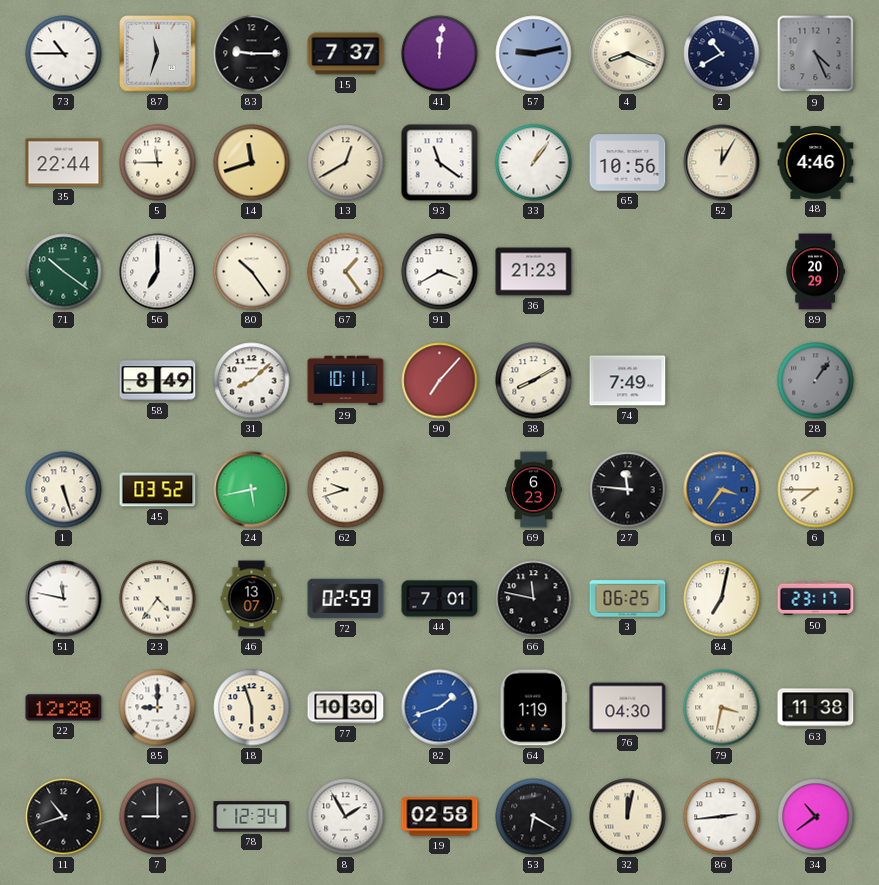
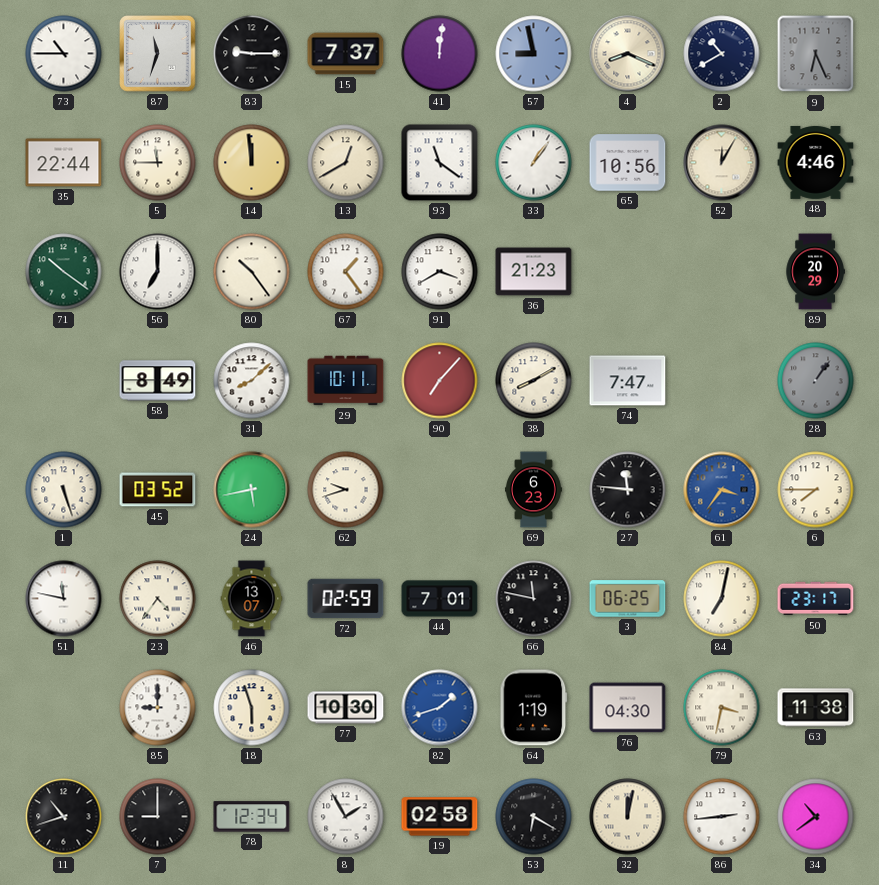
57: 9:13 -> 8:58
9: 4:26 -> 6:26
14: 11:42 -> 11:59
74: 7:49 -> 7:47
22: 12:28 -> none
